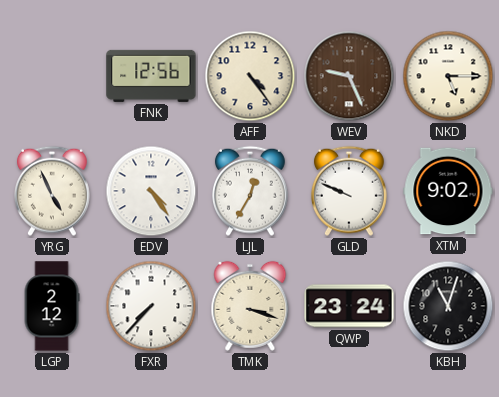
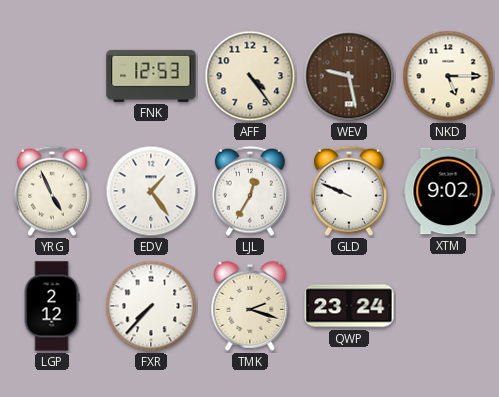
FNK: 12:56 -> 12:53
WEV: 9:26 -> 9:28
EDV: 4:24 -> 1:24
TMK: 3:18 -> 2:18
KBH: 11:03 -> none
